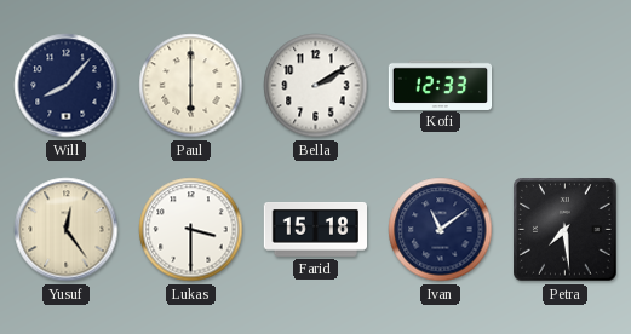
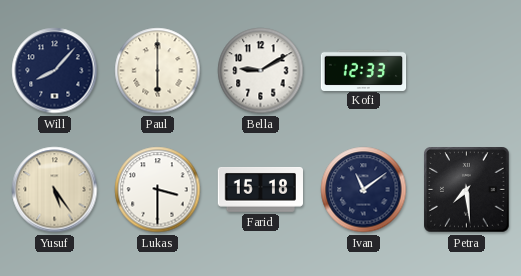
Bella: 2:10 -> 9:10
Yusuf: 12:24 -> 5:24
